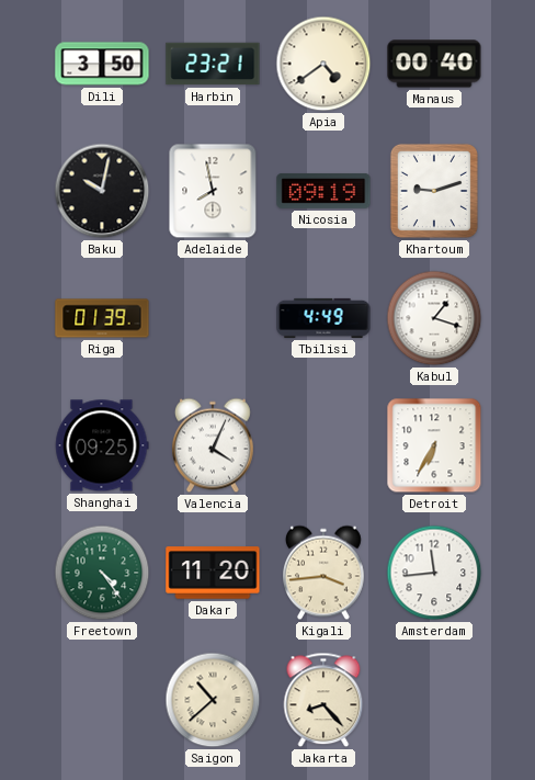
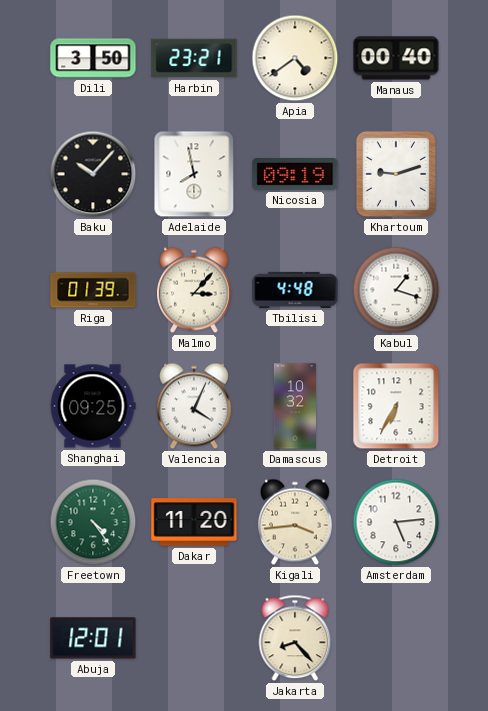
Baku: 10:02 -> 10:07
Malmo: none -> 3:07
Tbilisi: 4:49 -> 4:48
Damascus: none -> 10:32
Amsterdam: 11:44 -> 5:14
Abuja: none -> 12:01
Saigon: 10:38 -> none
